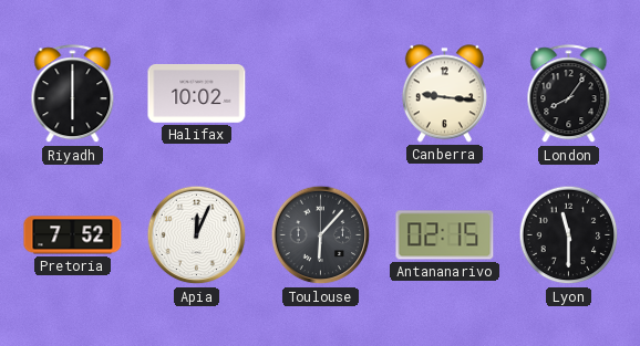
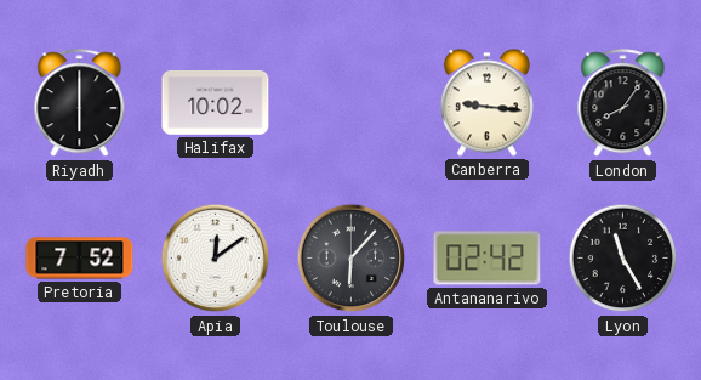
Apia: 12:04 -> 12:09
Antananarivo: 02:15 -> 02:42
Lyon: 11:30 -> 11:25
